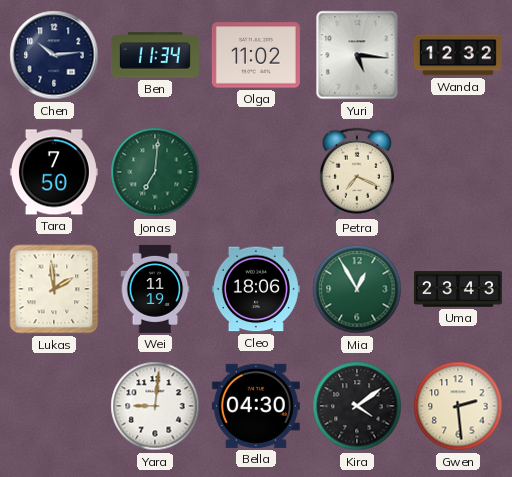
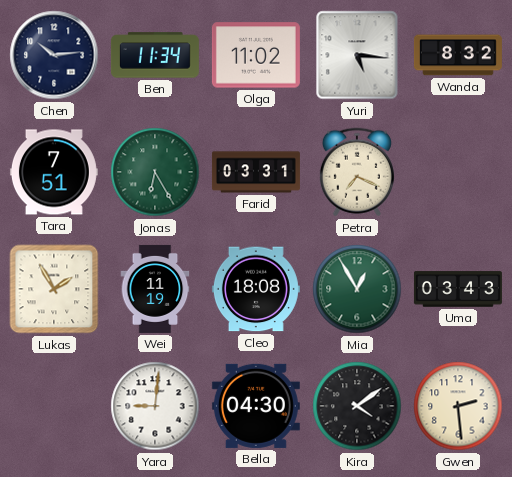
Wanda: 12:32 -> 8:32
Tara: 7:50 -> 7:51
Jonas: 7:01 -> 6:25
Farid: none -> 03:31
Lukas: 1:59 -> 1:55
Cleo: 18:06 -> 18:08
Uma: 23:43 -> 03:43
